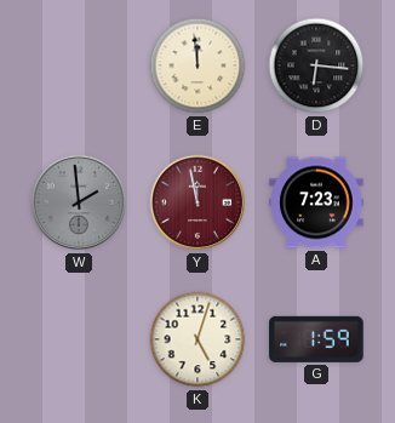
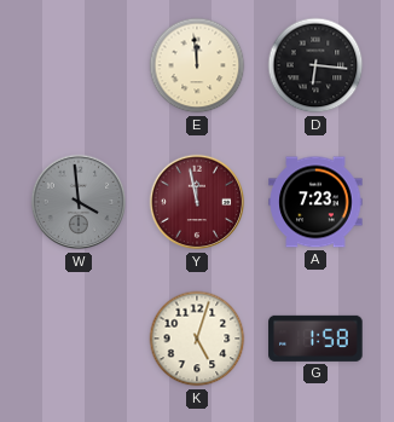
W: 1:59 -> 3:59
G: 1:59 -> 1:58
